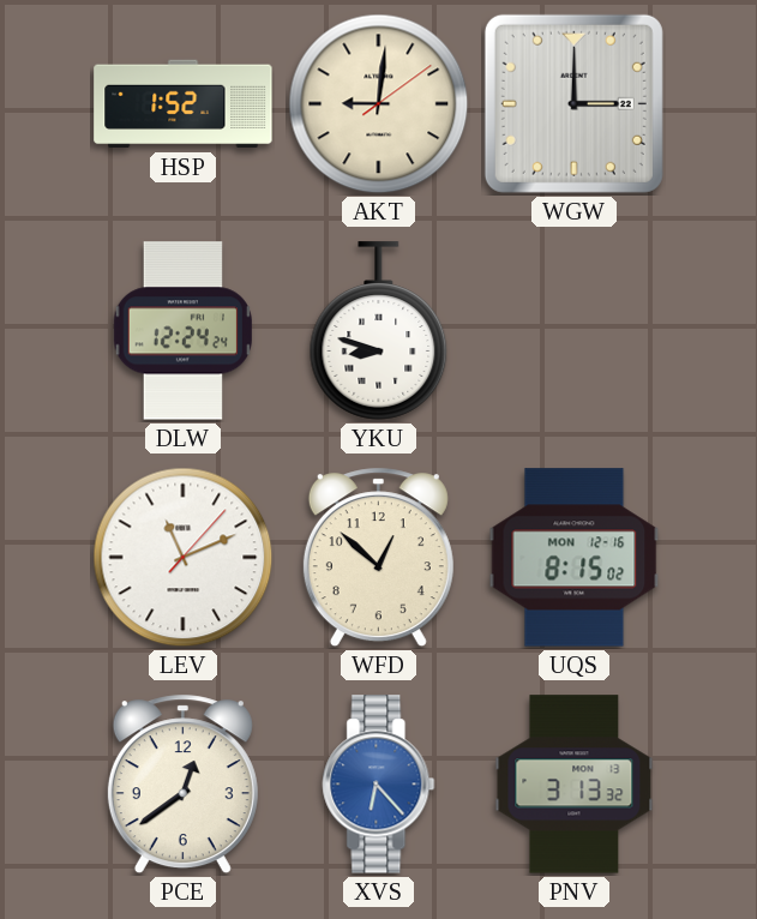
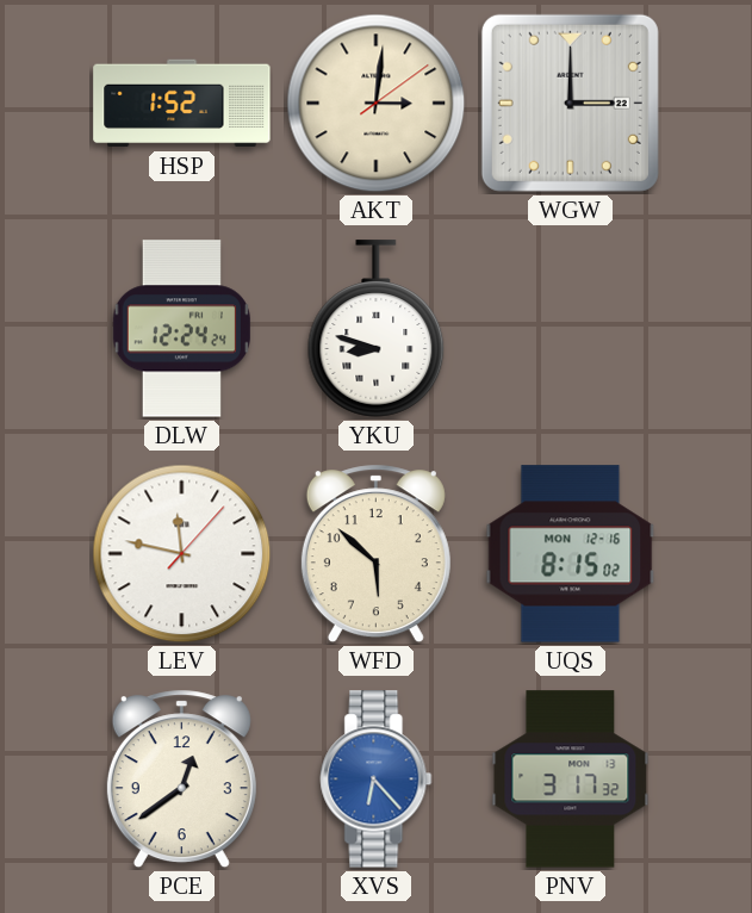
AKT: 9:01 -> 3:01
LEV: 11:11 -> 11:47
WFD: 12:52 -> 5:52
PNV: 3:13 -> 3:17
